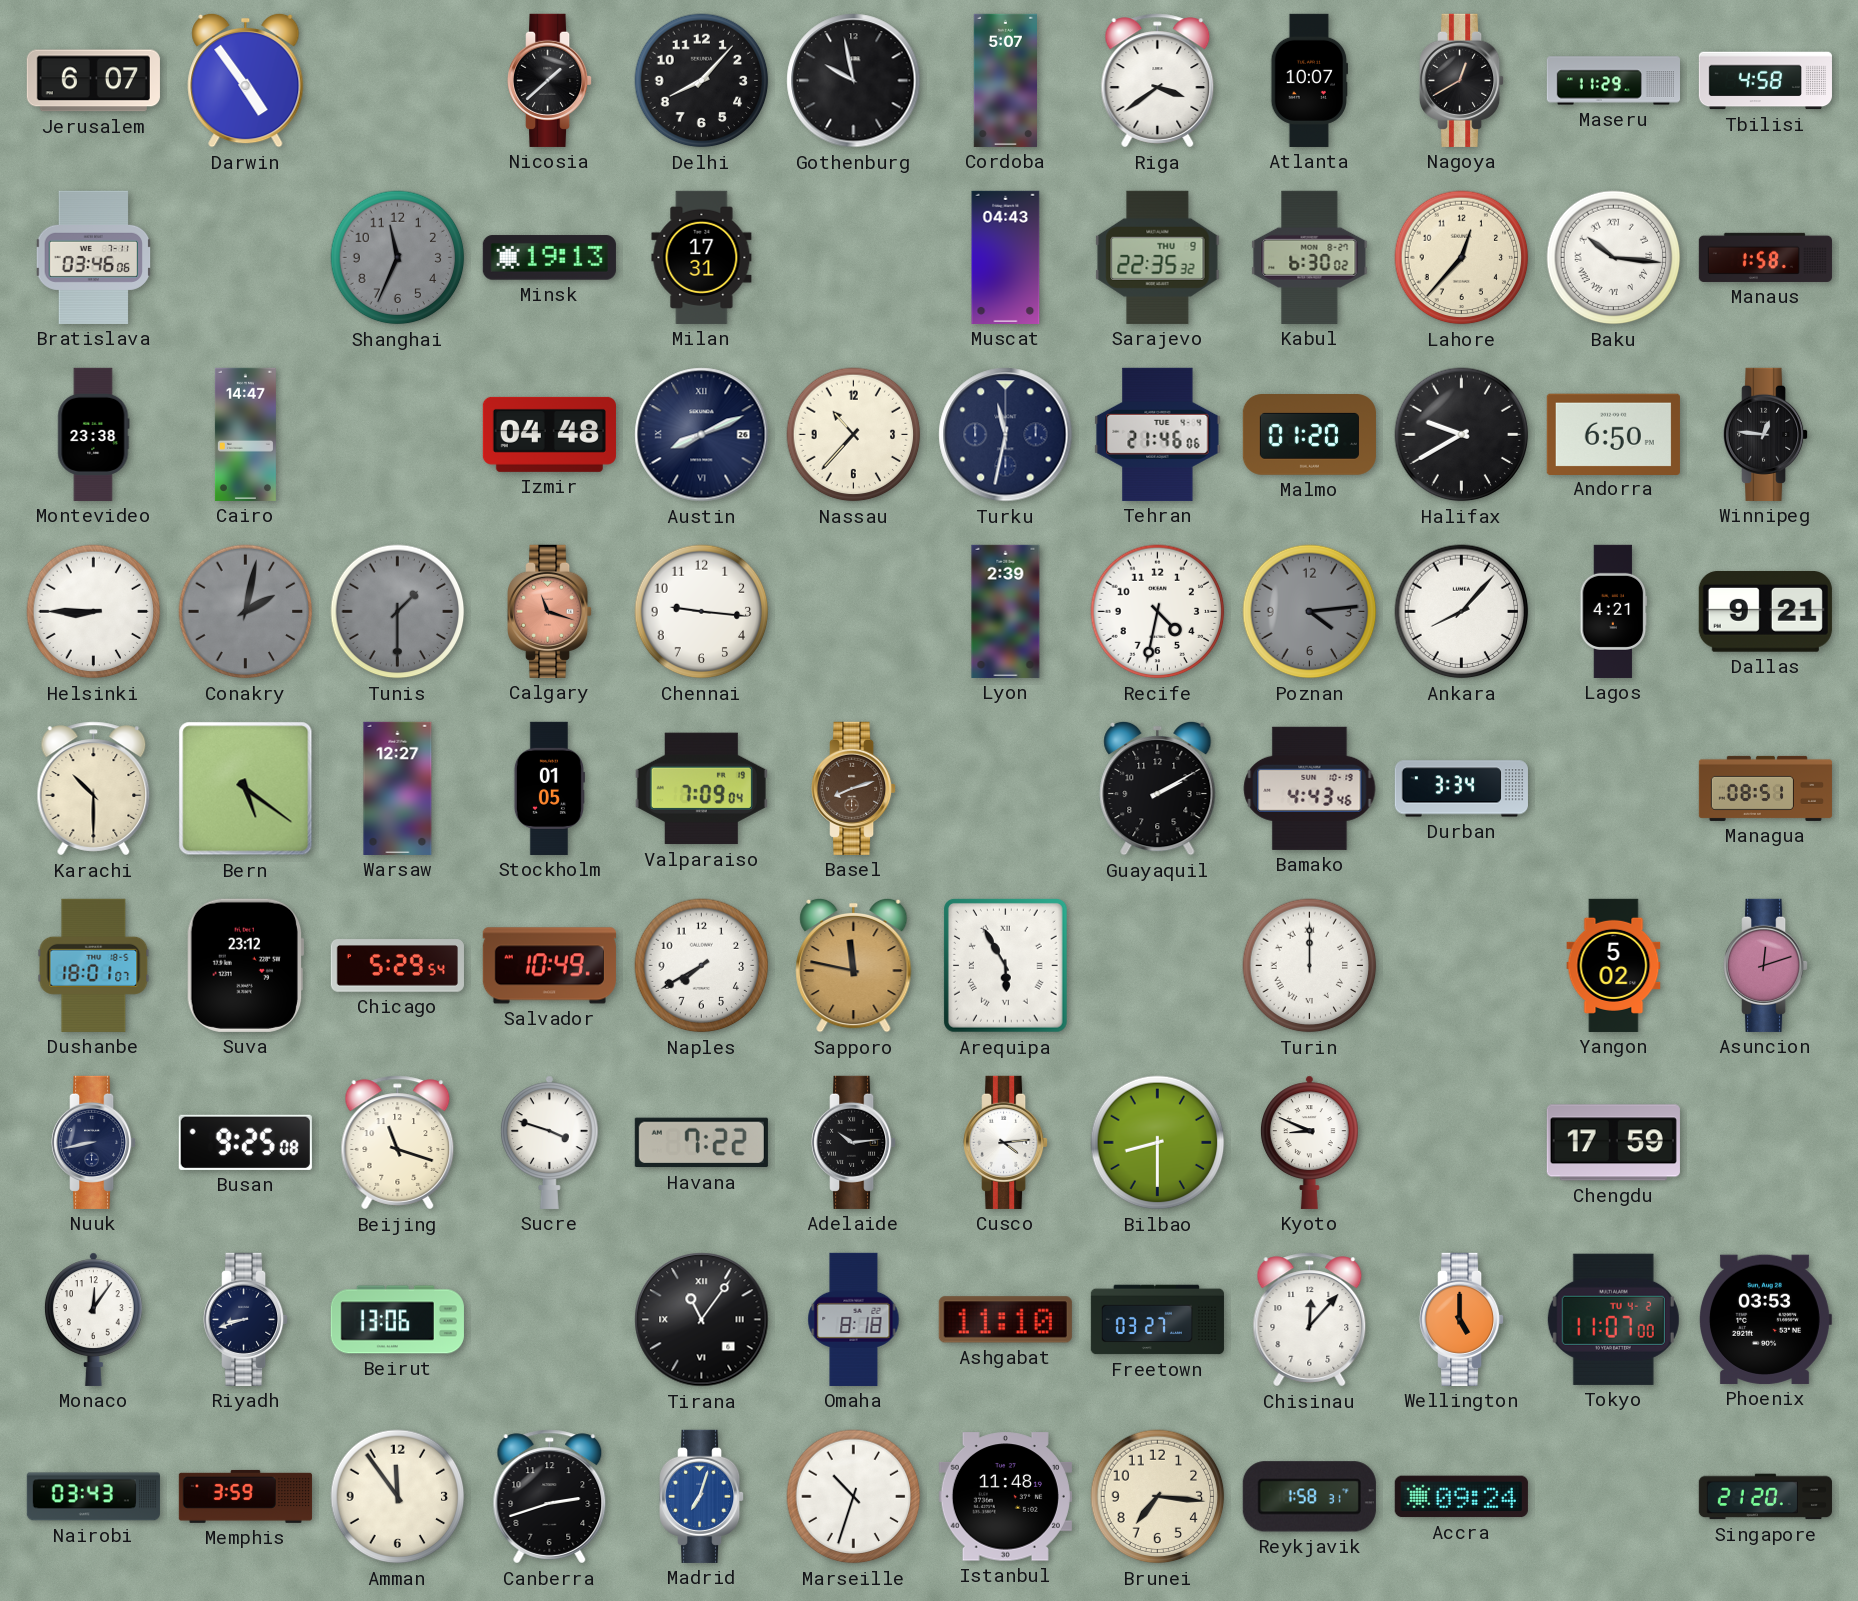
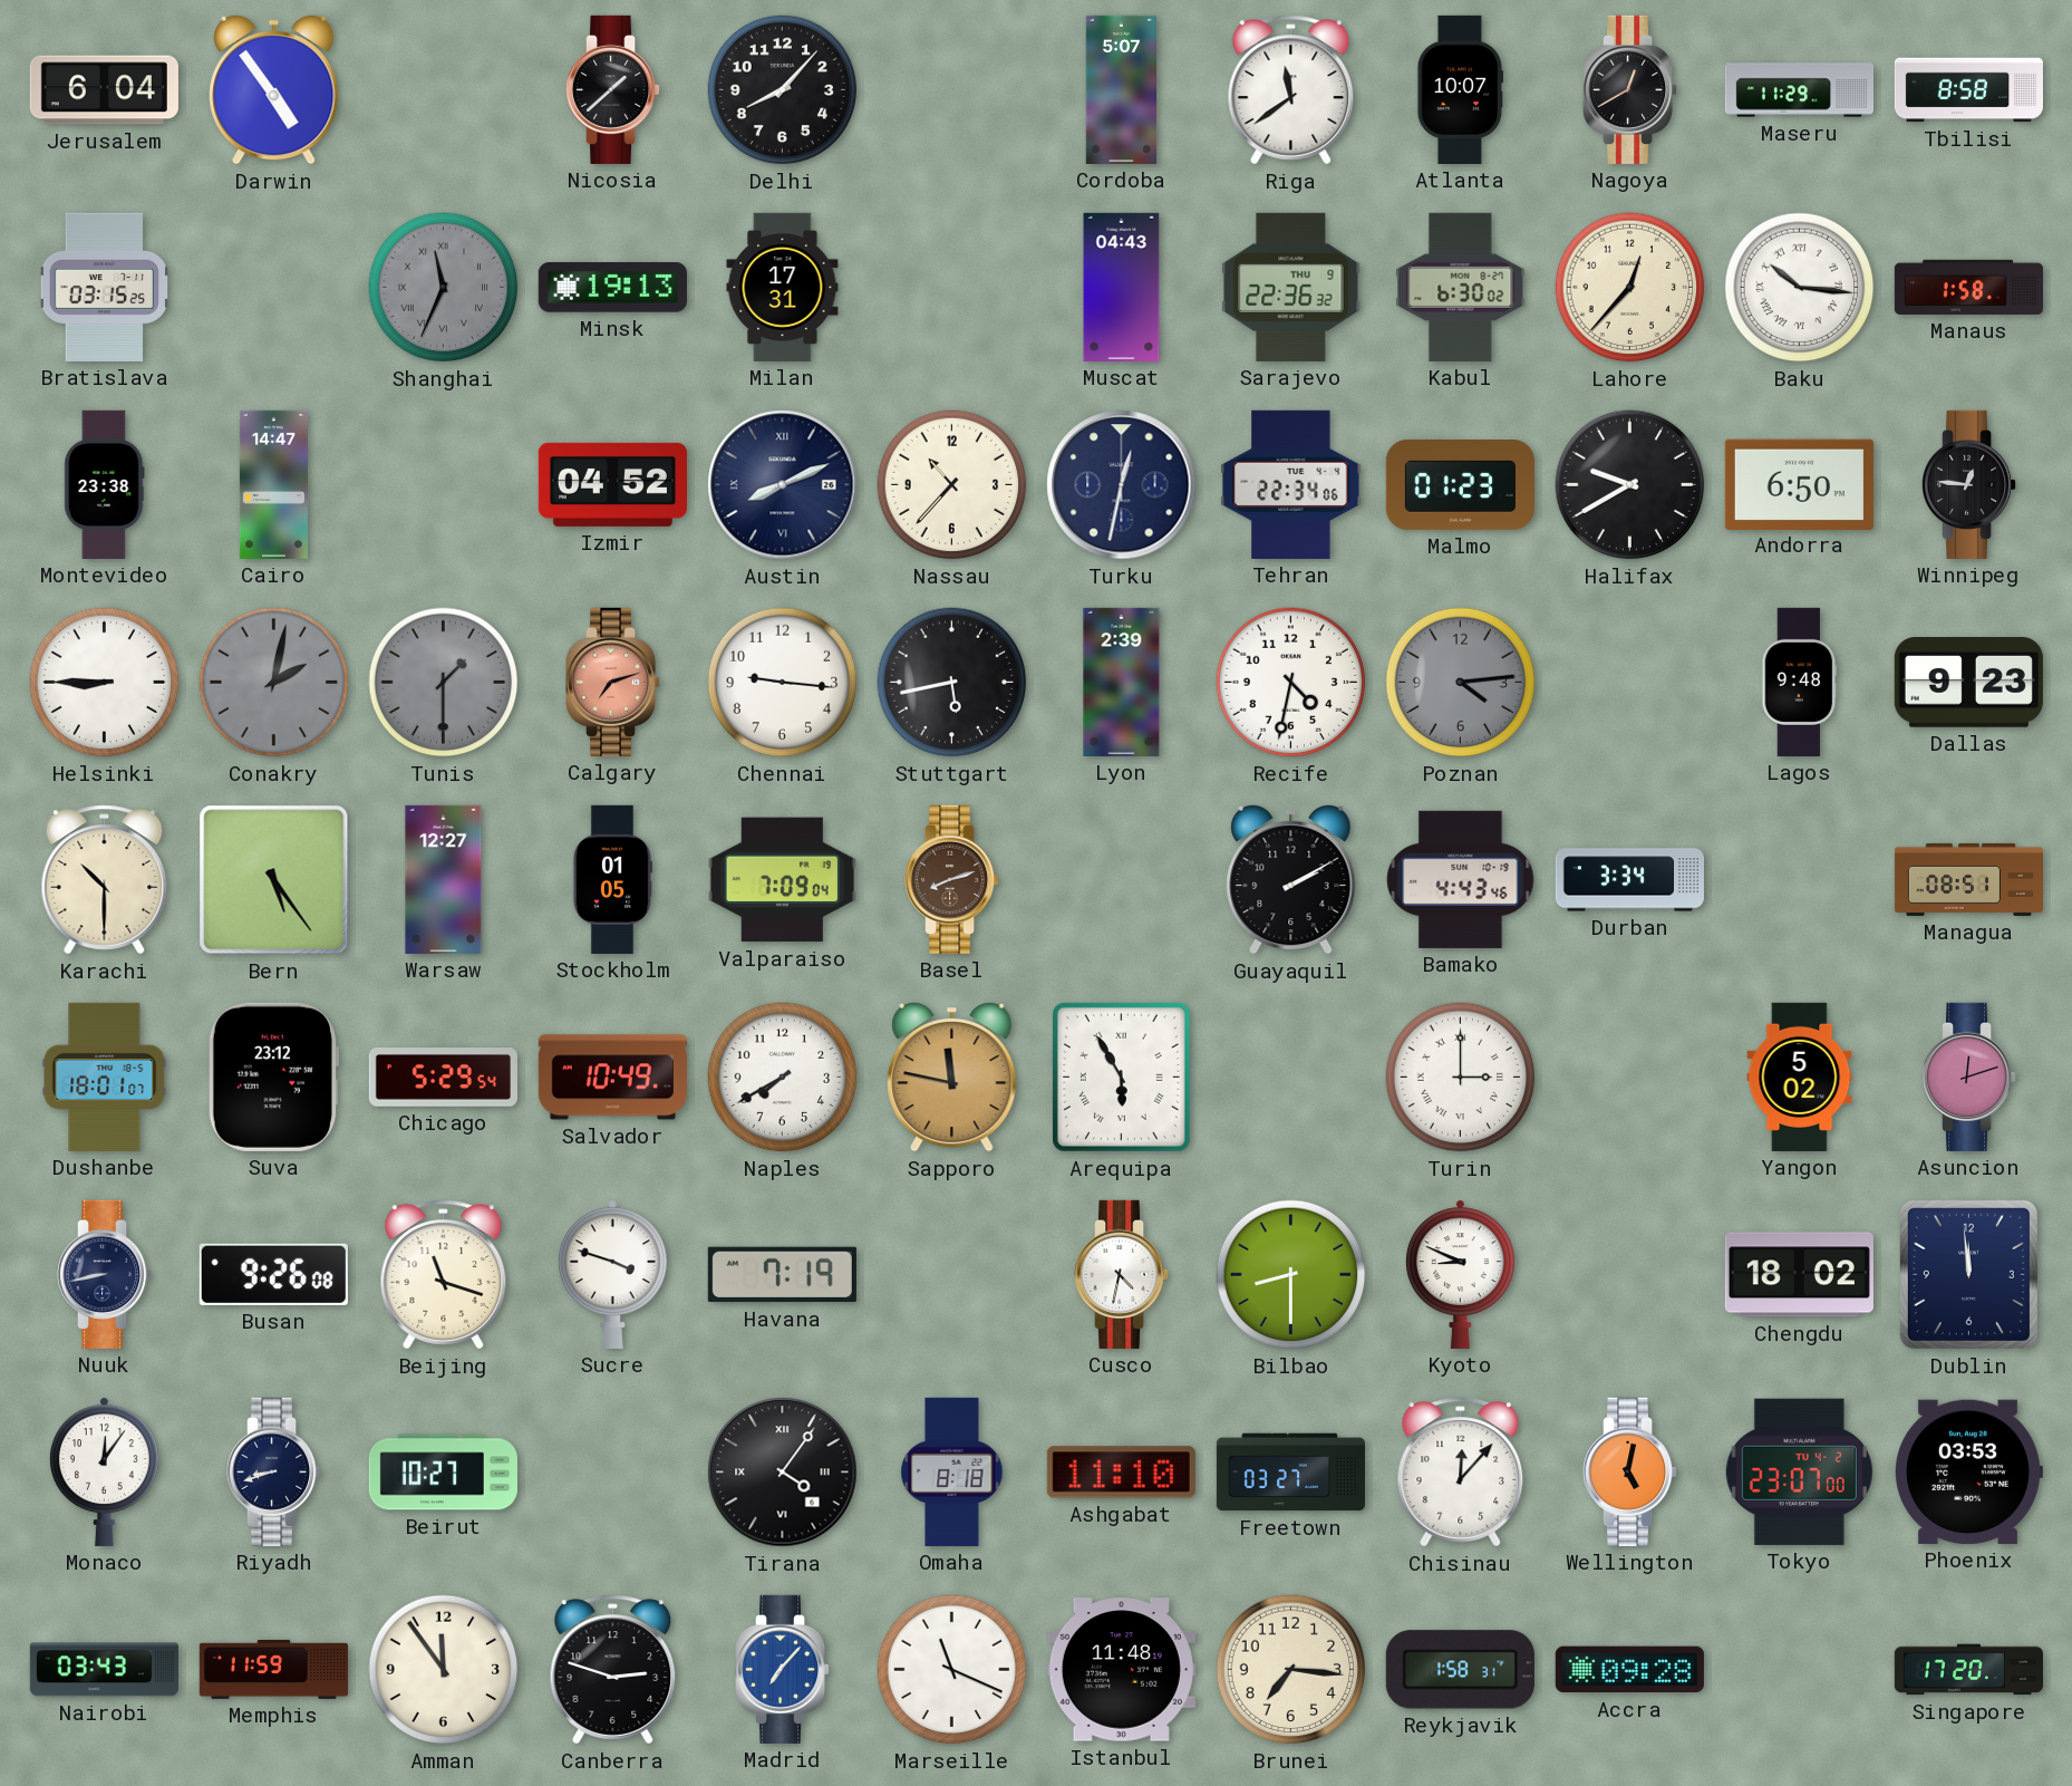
Jerusalem: 6:07 -> 6:04
Gothenburg: 9:58 -> none
Riga: 3:39 -> 11:39
Tbilisi: 4:58 -> 8:58
Bratislava: 03:46 -> 03:15
Shanghai numerals: Arabic -> Roman
Sarajevo: 22:35 -> 22:36
Izmir: 04:48 -> 04:52
Turku: 11:32 -> 12:32
Tehran: 21:46 -> 22:34
Malmo: 01:20 -> 01:23
Calgary: 11:18 -> 7:12
Stuttgart: none -> 5:43
Ankara: 8:07 -> none
Lagos: 4:21 -> 9:48
Dallas: 9:21 -> 9:23
Bern: 5:21 -> 5:24
Turin: 12:00 -> 3:00
Busan: 9:25 -> 9:26
Havana: 7:22 -> 7:19
Adelaide: 10:14 -> none
Cusco: 4:14 -> 4:32
Chengdu: 17:59 -> 18:02
Dublin: none -> 11:59
Beirut: 13:06 -> 10:27
Tirana: 11:06 -> 4:06
Wellington: 5:00 -> 5:02
Tokyo: 11:07 -> 23:07
Memphis: 3:59 -> 11:59
Canberra: 2:42 -> 2:48
Madrid: 7:03 -> 7:07
Marseille: 10:33 -> 11:19
Accra: 09:24 -> 09:28
Singapore: 21:20 -> 17:20
